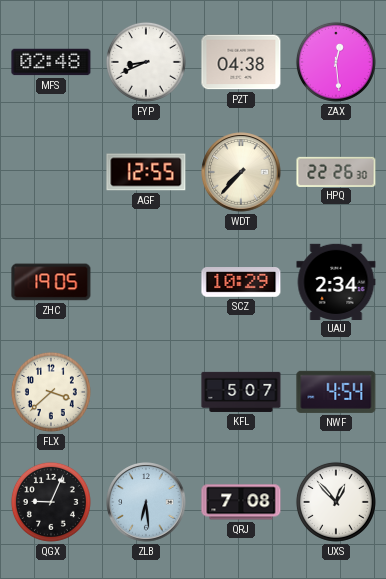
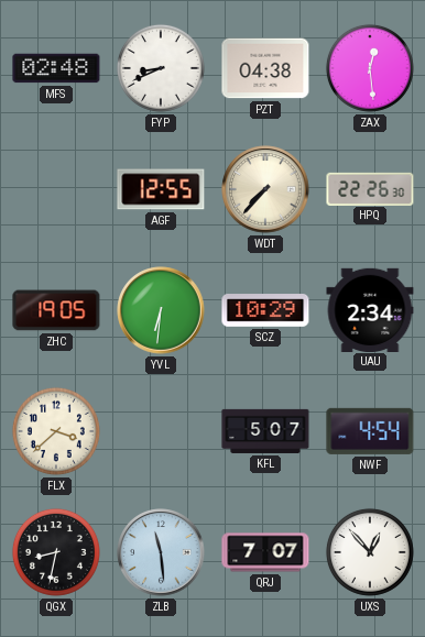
YVL: none -> 6:31
QGX: 9:04 -> 8:32
ZLB: 6:29 -> 11:29
QRJ: 7:08 -> 7:07
